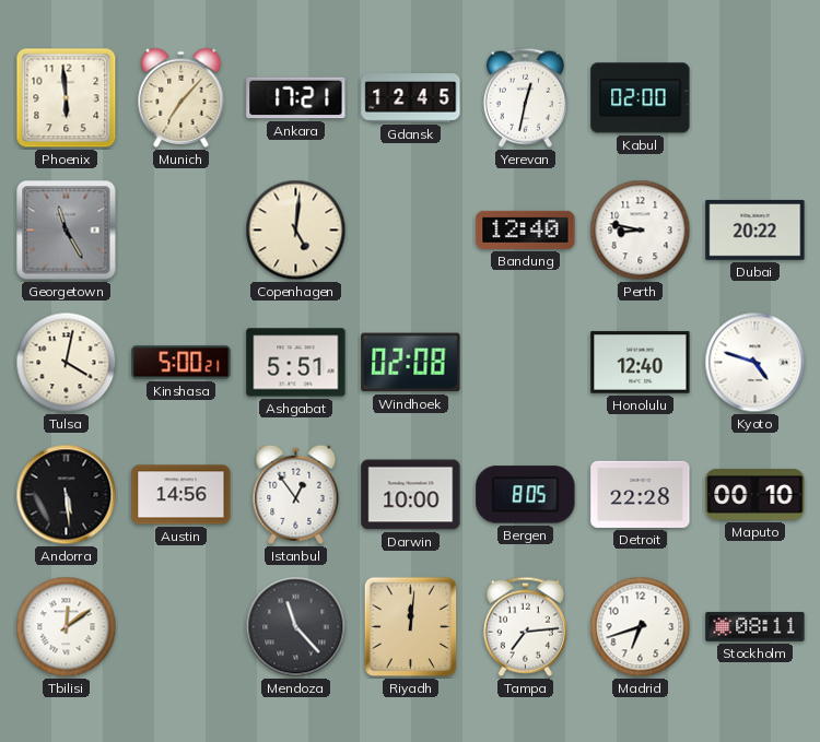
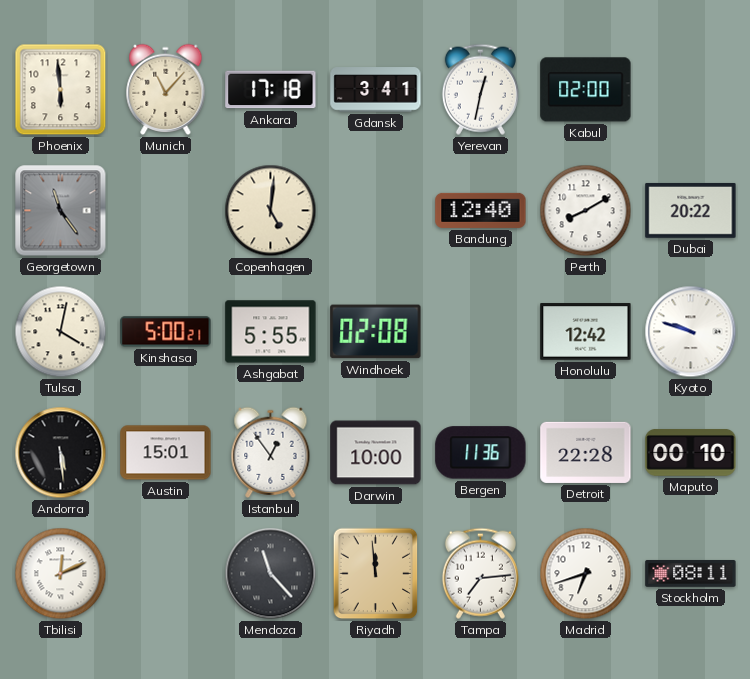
Munich: 7:07 -> 11:07
Ankara: 17:21 -> 17:18
Gdansk: 12:45 -> 3:41
Georgetown: 11:25 -> 11:24
Perth: 8:47 -> 8:10
Ashgabat: 5:51 -> 5:55
Honolulu: 12:40 -> 12:42
Kyoto: 4:48 -> 9:48
Austin: 14:56 -> 15:01
Bergen: 8:05 -> 11:36
Tbilisi: 12:09 -> 12:11
Riyadh: 12:01 -> 11:59
